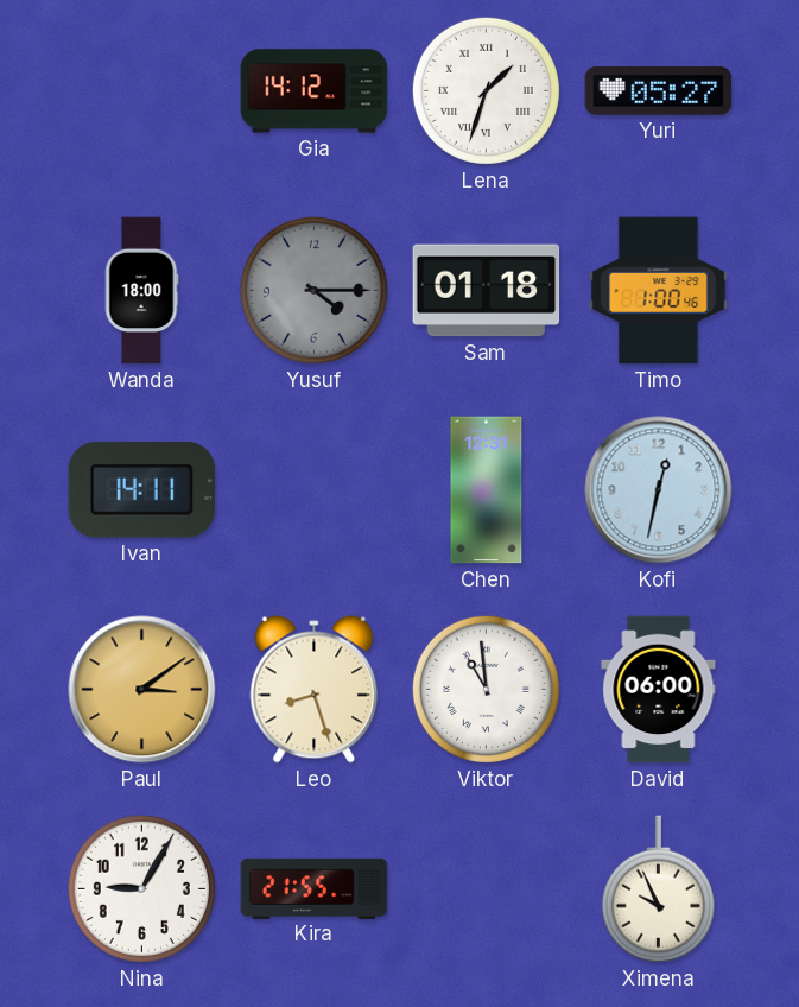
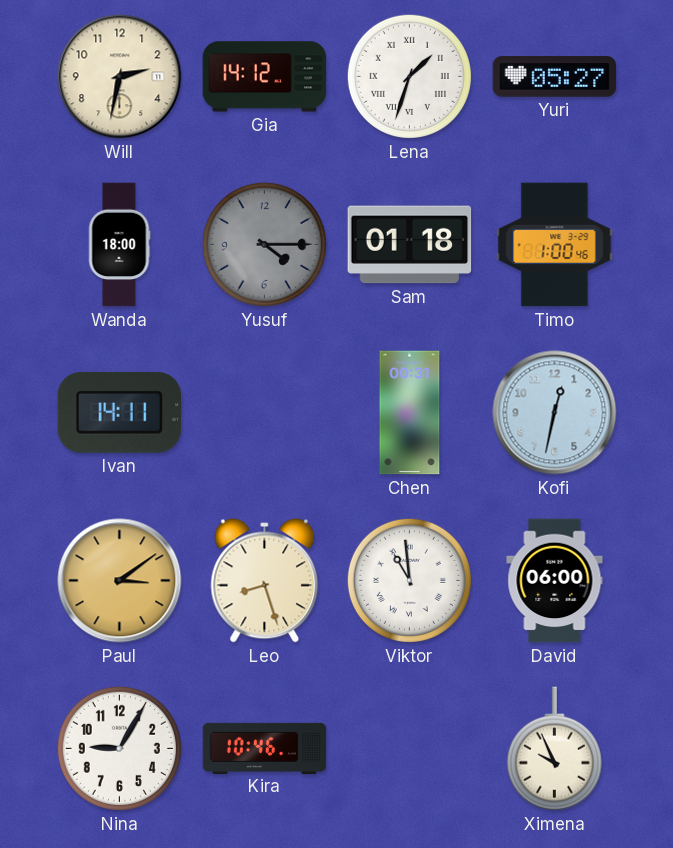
Will: none -> 2:32
Chen: 12:31 -> 00:31
Kira: 21:55 -> 10:46
